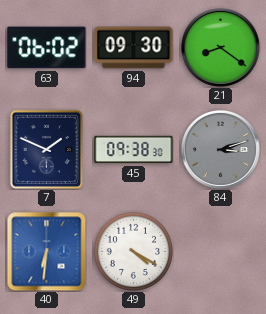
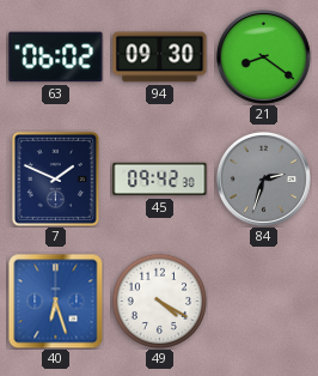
45: 09:38 -> 09:42
84: 3:12 -> 2:33
40: 6:31 -> 6:27
